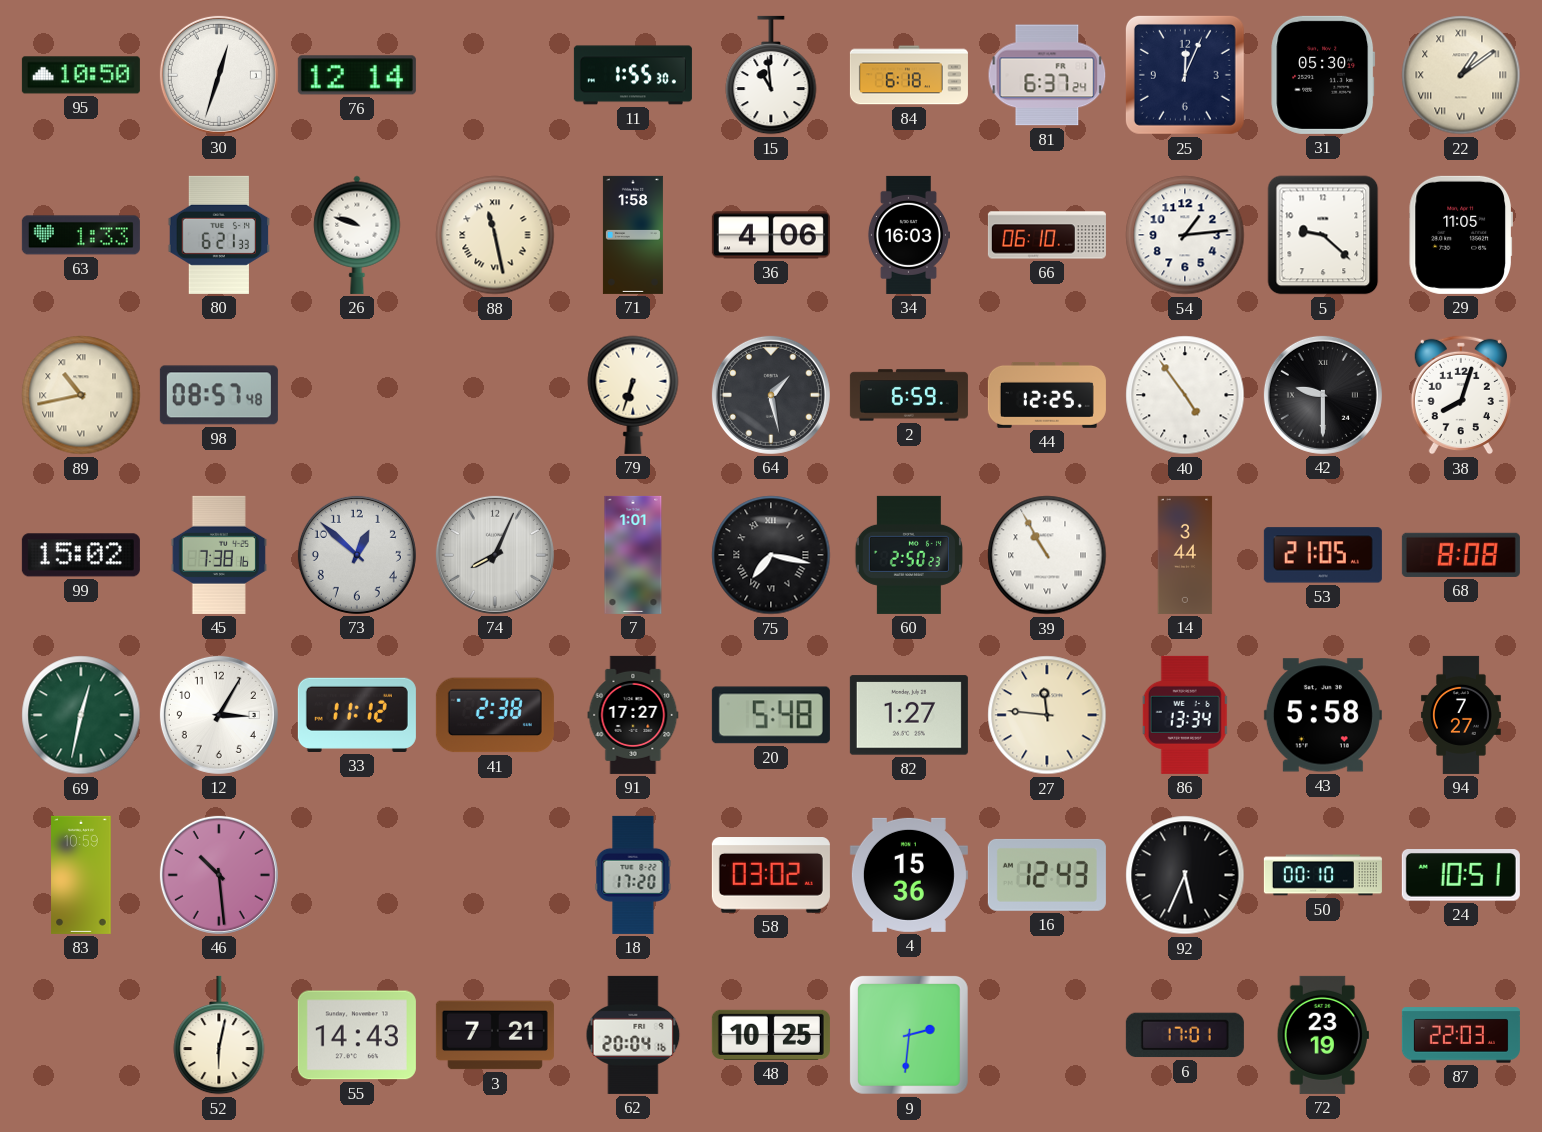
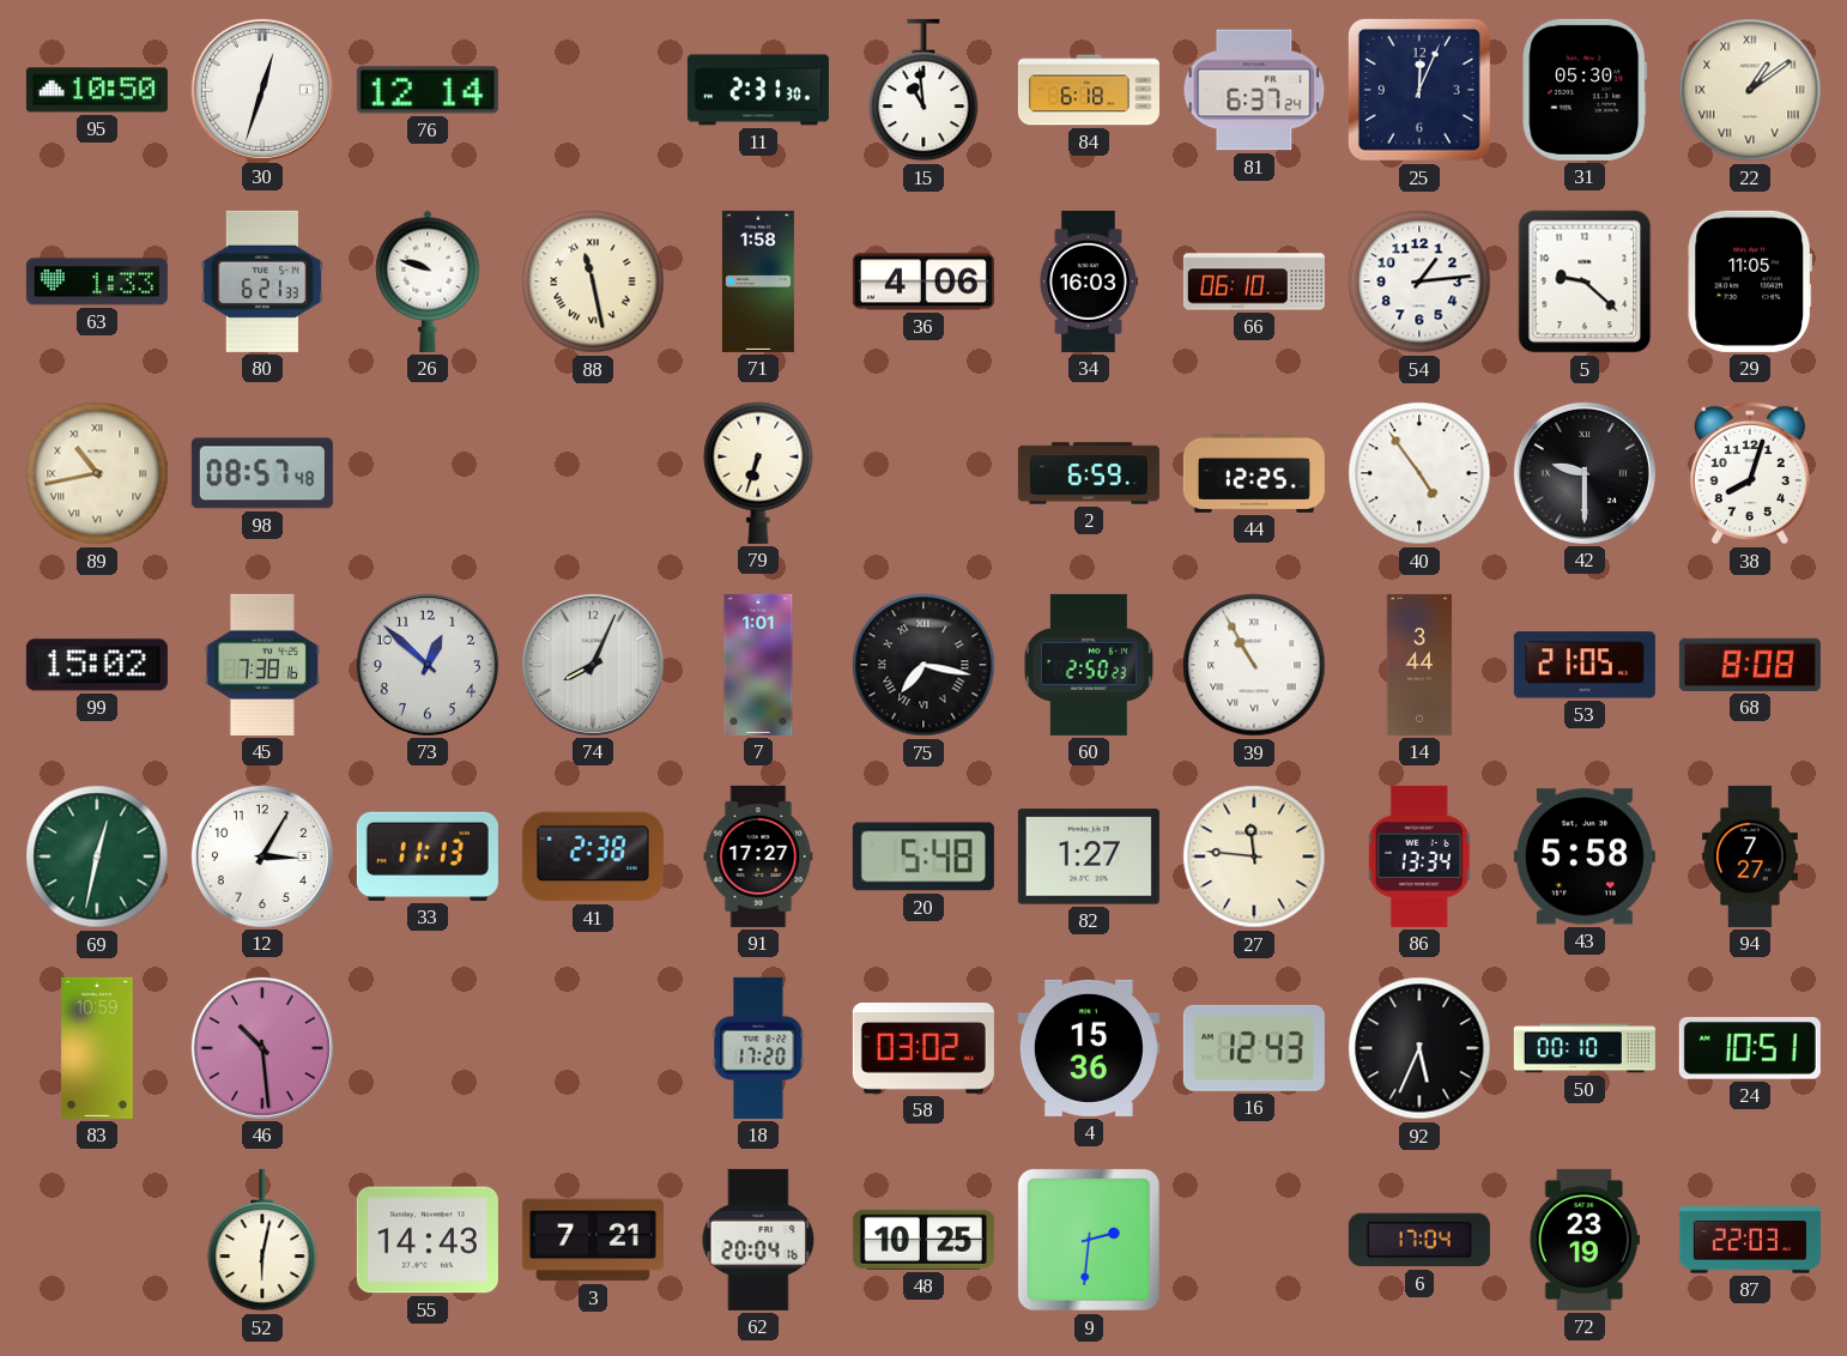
11: 1:55 -> 2:31
64: 1:28 -> none
33: 11:12 -> 11:13
6: 17:01 -> 17:04
